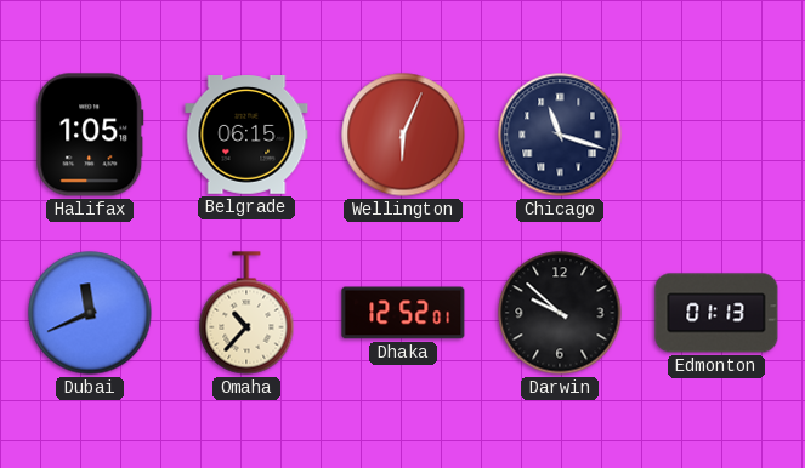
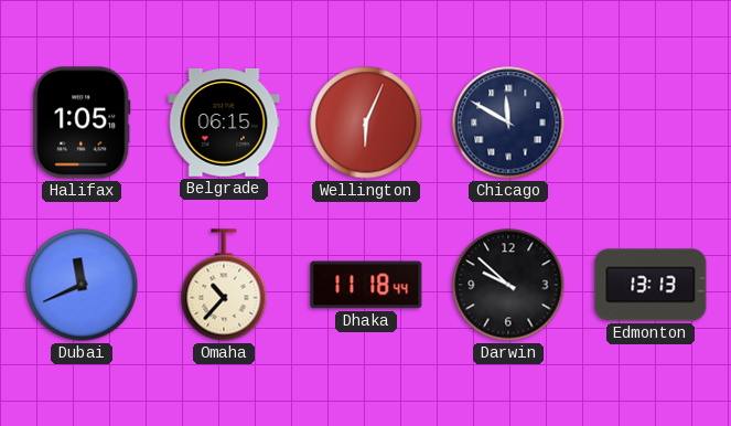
Chicago: 11:18 -> 11:50
Dhaka: 12:52 -> 11:18
Edmonton: 01:13 -> 13:13
